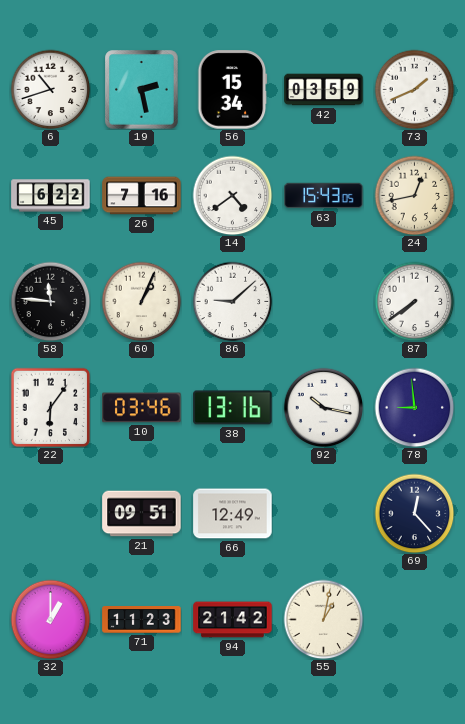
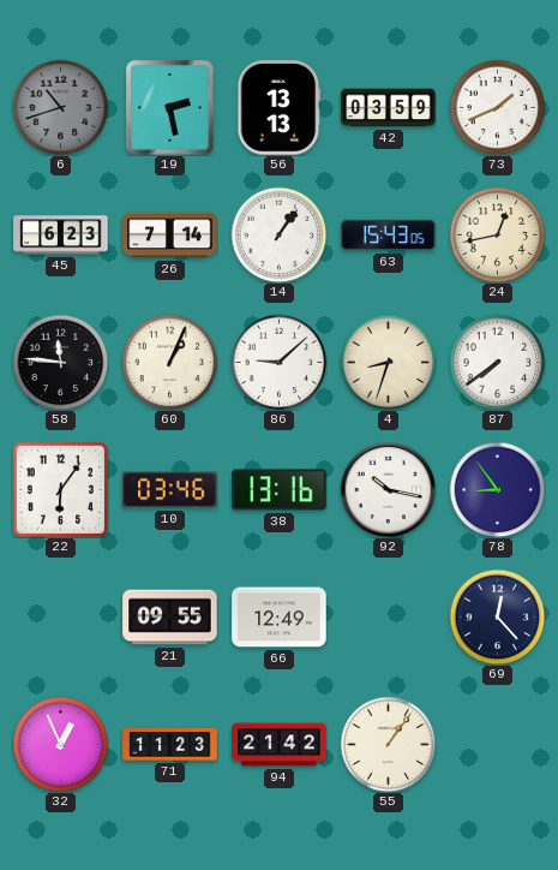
6 dial: white -> grey
56: 15:34 -> 13:13
45: 6:22 -> 6:23
26: 7:16 -> 7:14
14: 4:39 -> 1:06
4: none -> 8:33
78: 8:59 -> 8:54
21: 09:51 -> 09:55
32: 1:00 -> 12:56
55: 1:02 -> 1:06
